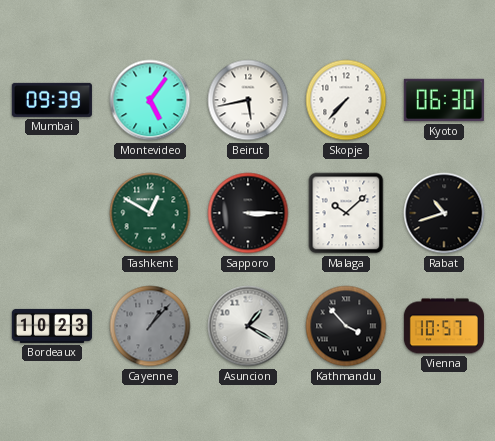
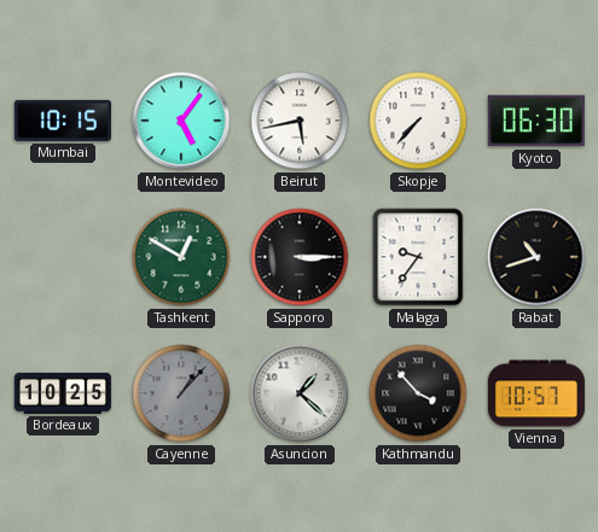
Mumbai: 09:39 -> 10:15
Malaga: 10:08 -> 9:36
Bordeaux: 10:23 -> 10:25
Asuncion: 1:20 -> 1:22
